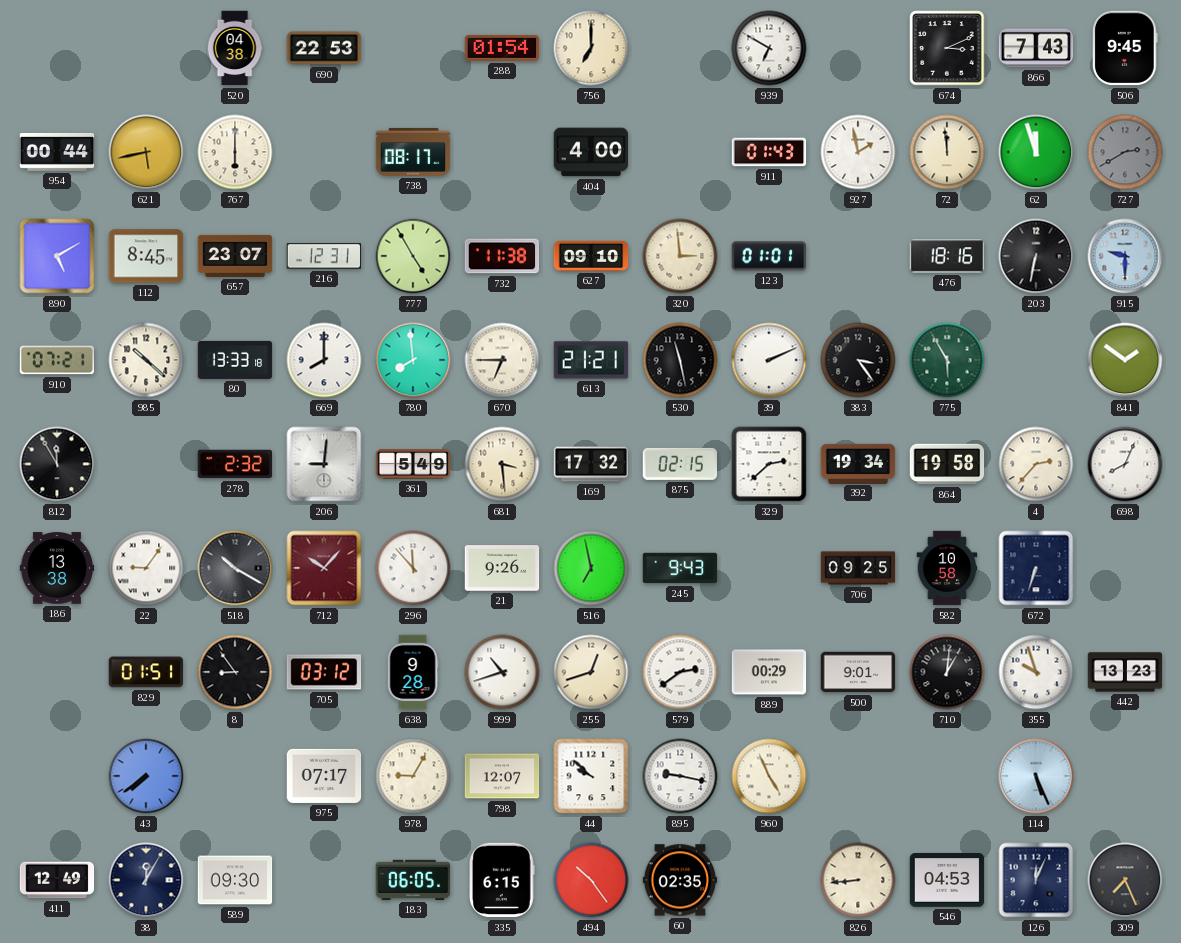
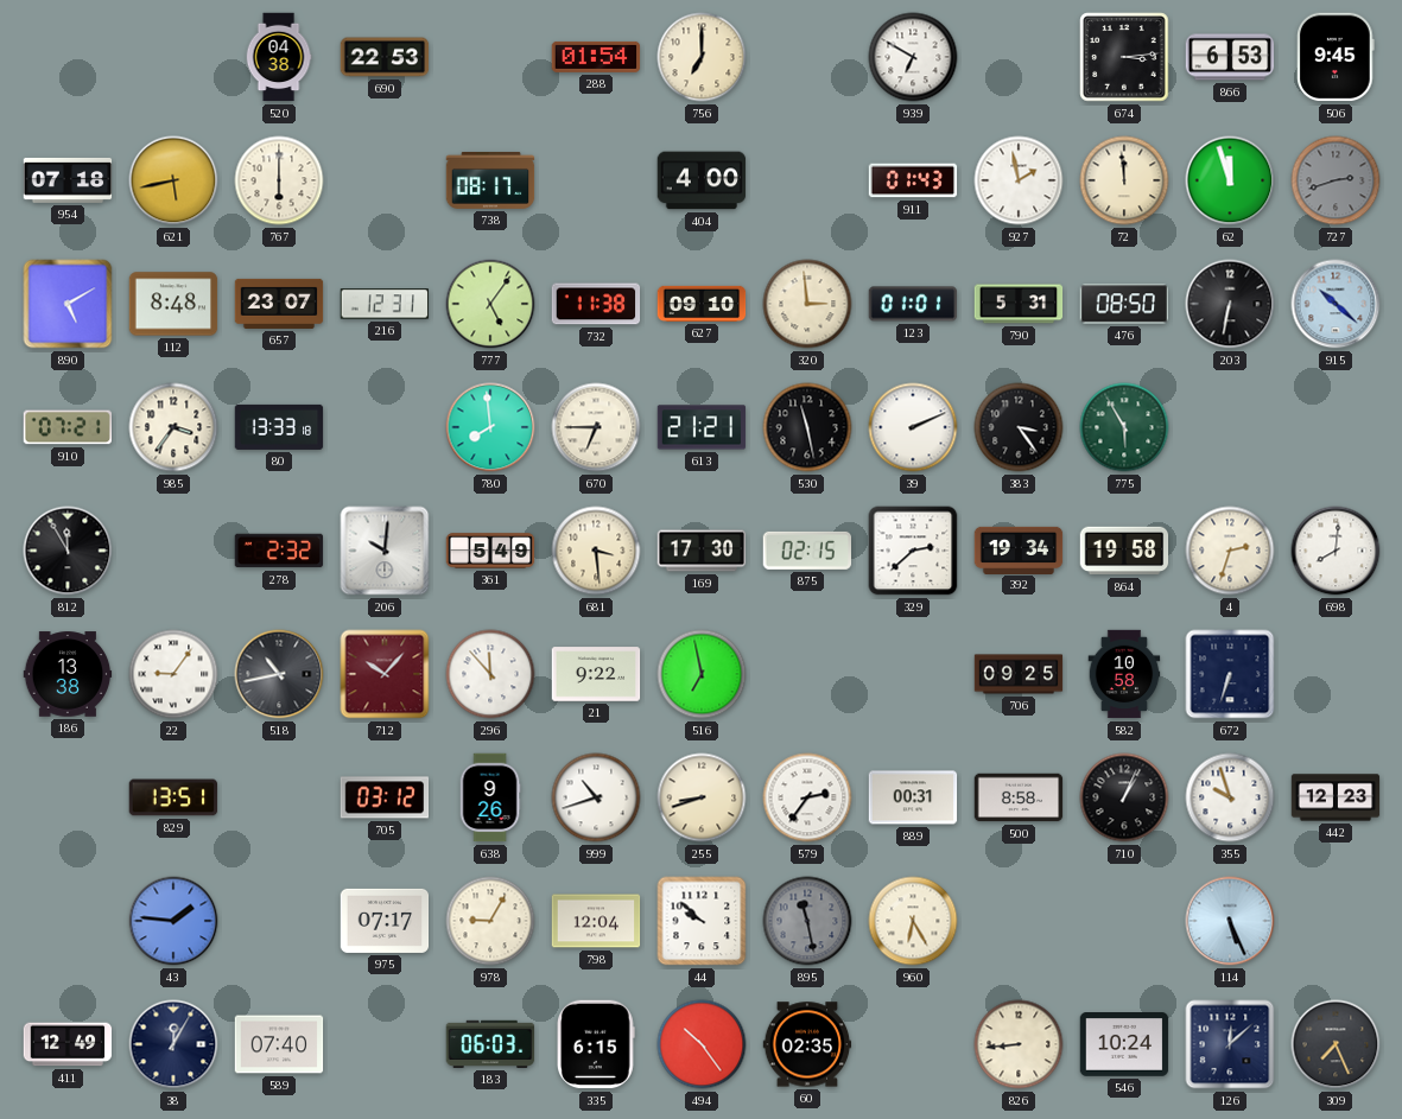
674: 3:11 -> 3:14
866: 7:43 -> 6:53
954: 00:44 -> 07:18
727: 2:40 -> 2:42
112: 8:45 -> 8:48
777: 4:55 -> 5:06
790: none -> 5:31
476: 18:16 -> 08:50
915: 9:30 -> 10:22
985: 10:22 -> 3:36
669: 8:00 -> none
841: 1:51 -> none
206: 9:01 -> 10:01
169: 17:32 -> 17:30
4: 2:37 -> 2:33
698: 8:04 -> 8:01
518: 10:20 -> 10:43
21: 9:26 -> 9:22
245: 9:43 -> none
829: 01:51 -> 13:51
8: 8:54 -> none
638: 9:28 -> 9:26
255: 12:42 -> 8:42
579: 2:39 -> 2:36
889: 00:29 -> 00:31
500: 9:01 -> 8:58
710: 1:01 -> 1:04
442: 13:23 -> 12:23
43: 7:39 -> 1:46
798: 12:07 -> 12:04
895: 9:17 -> 11:28
895 dial: white -> grey
960: 4:56 -> 6:25
589: 09:30 -> 07:40
183: 06:05 -> 06:03
546: 04:53 -> 10:24
126: 12:04 -> 12:08
